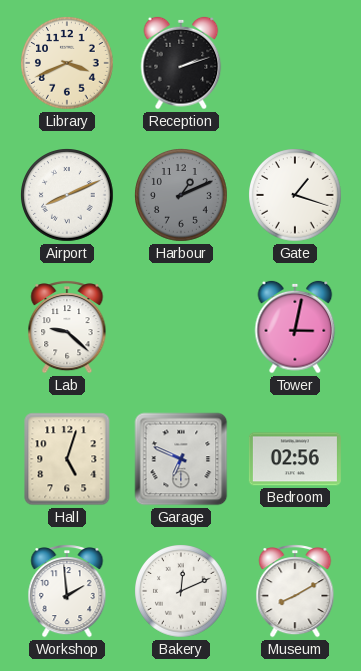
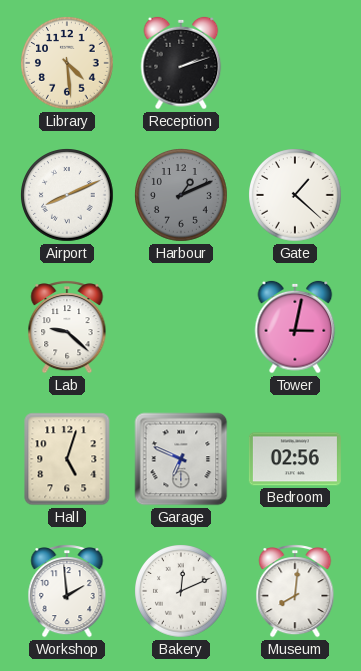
Library: 3:41 -> 4:29
Gate: 1:18 -> 1:22
Museum: 8:10 -> 8:01
